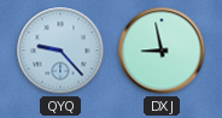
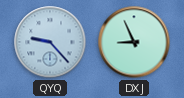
DXJ: 8:58 -> 8:56
